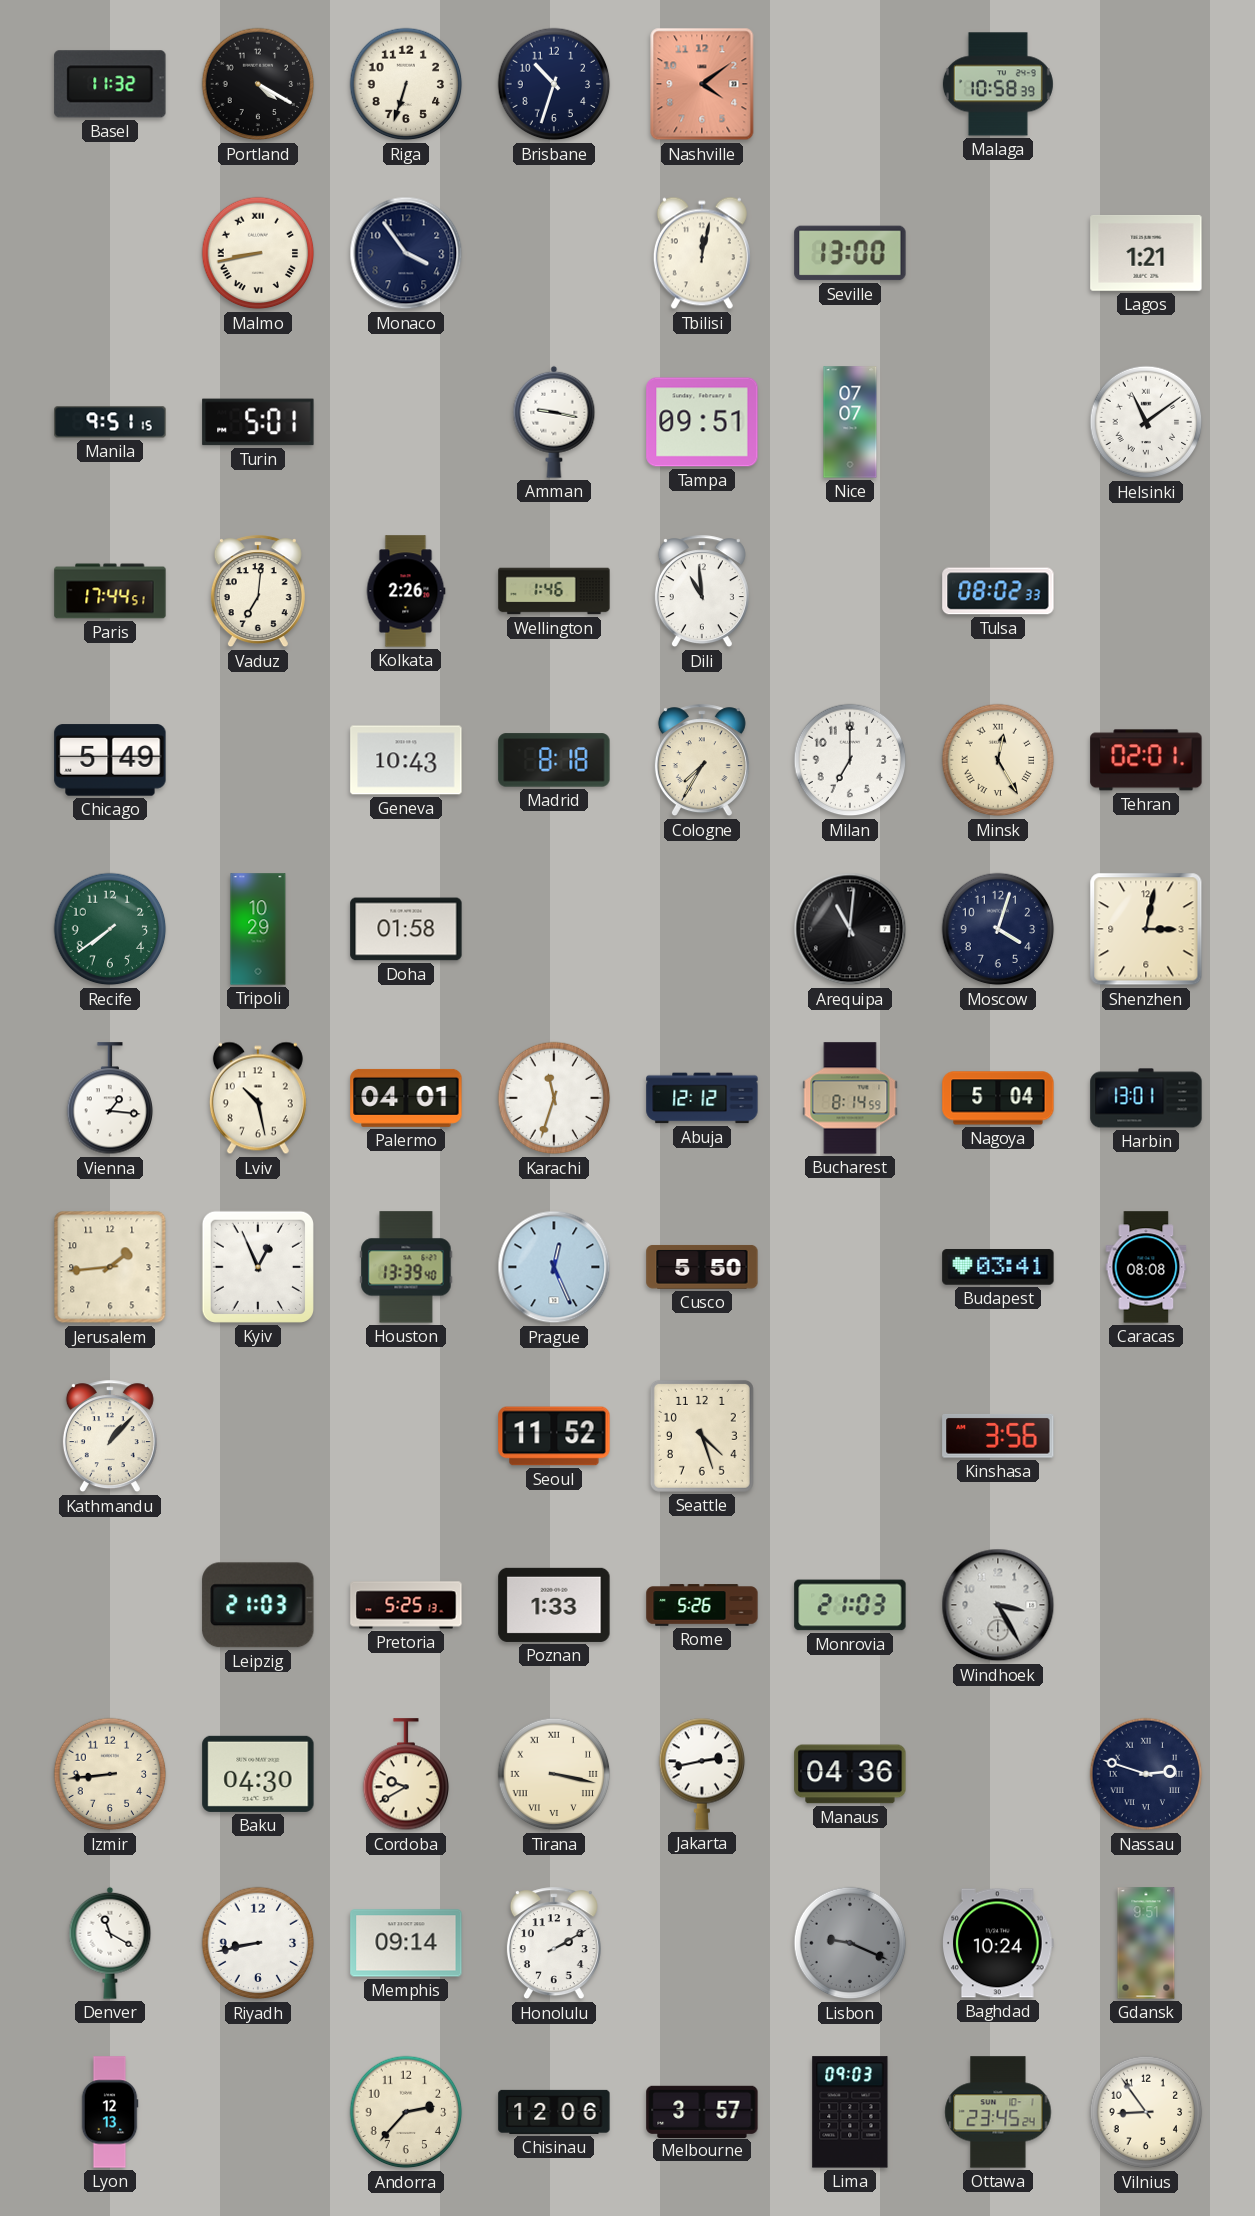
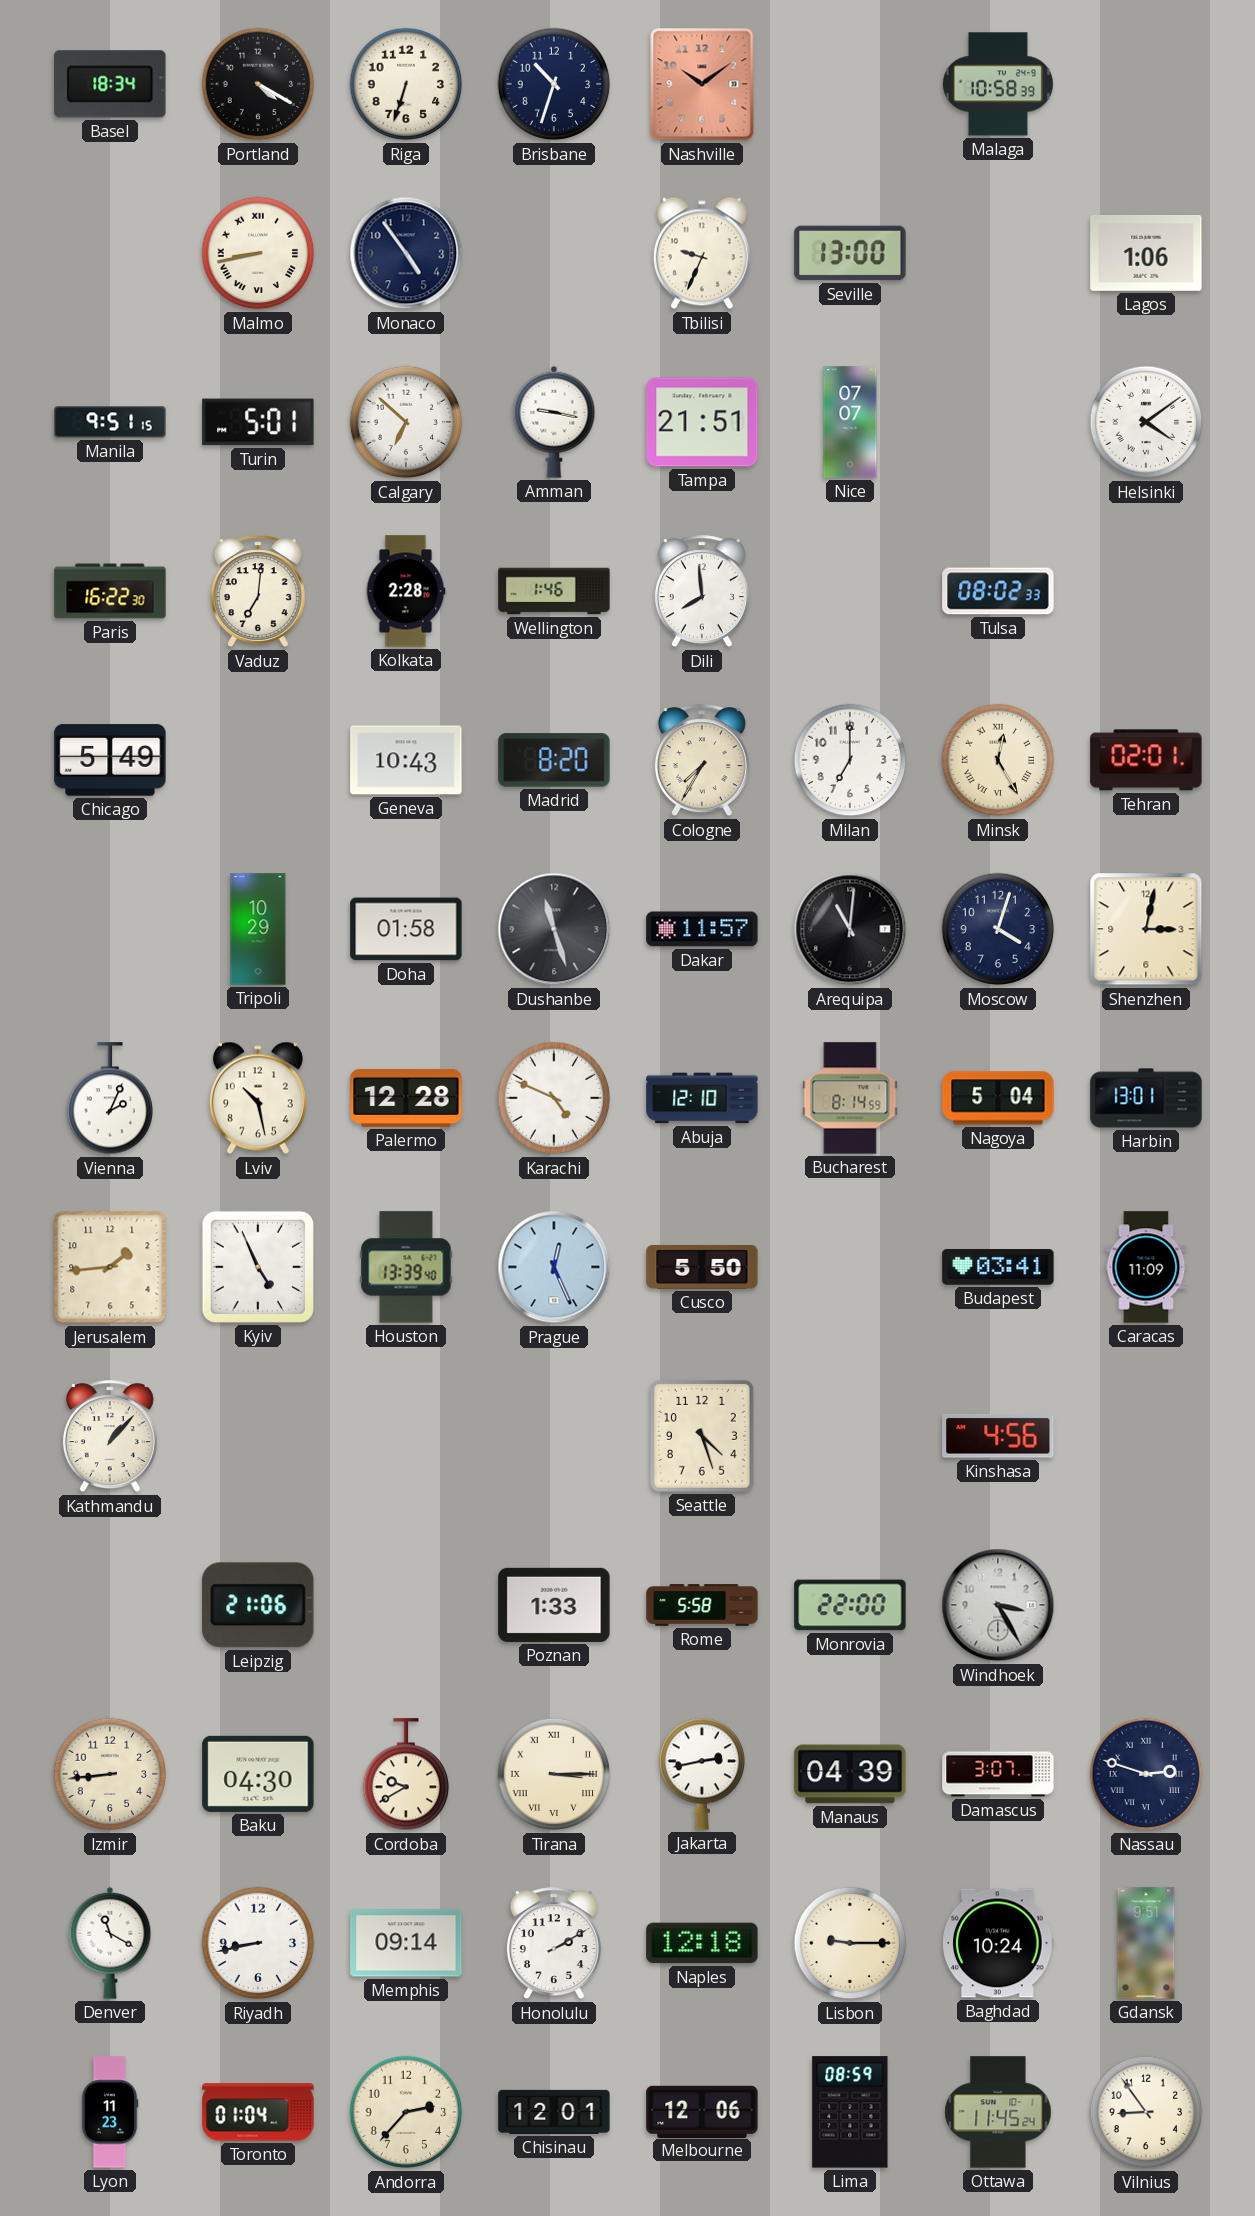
Basel: 11:32 -> 18:34
Nashville: 4:09 -> 10:09
Monaco: 3:54 -> 4:54
Tbilisi: 12:02 -> 9:34
Lagos: 1:21 -> 1:06
Calgary: none -> 6:52
Tampa: 09:51 -> 21:51
Helsinki: 11:09 -> 4:09
Paris: 17:44 -> 16:22
Kolkata: 2:26 -> 2:28
Dili: 10:59 -> 7:59
Madrid: 8:18 -> 8:20
Recife: 7:39 -> none
Dushanbe: none -> 11:27
Dakar: none -> 11:57
Vienna: 1:16 -> 2:04
Palermo: 04:01 -> 12:28
Karachi: 11:33 -> 4:49
Abuja: 12:12 -> 12:10
Kyiv: 12:56 -> 4:56
Caracas: 08:08 -> 11:09
Seoul: 11:52 -> none
Kinshasa: 3:56 -> 4:56
Leipzig: 21:03 -> 21:06
Pretoria: 5:25 -> none
Rome: 5:26 -> 5:58
Monrovia: 21:03 -> 22:00
Tirana: 3:17 -> 3:15
Manaus: 04:36 -> 04:39
Damascus: none -> 3:07
Naples: none -> 12:18
Lisbon: 9:19 -> 9:15
Lisbon dial: grey -> cream
Lyon: 12:13 -> 11:23
Toronto: none -> 01:04
Chisinau: 12:06 -> 12:01
Melbourne: 3:57 -> 12:06
Lima: 09:03 -> 08:59
Ottawa: 23:45 -> 11:45
